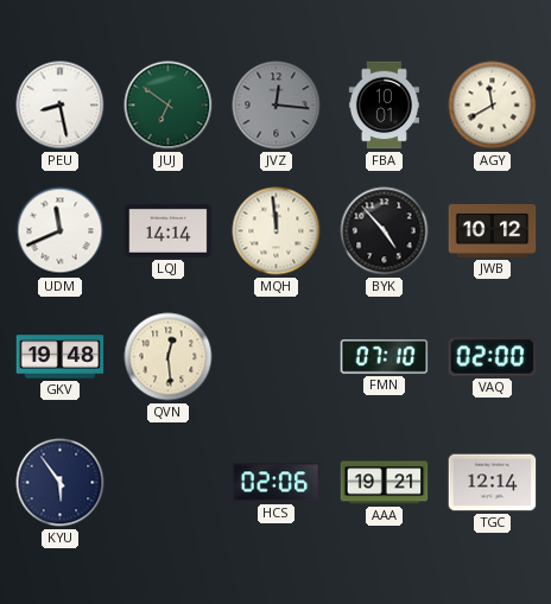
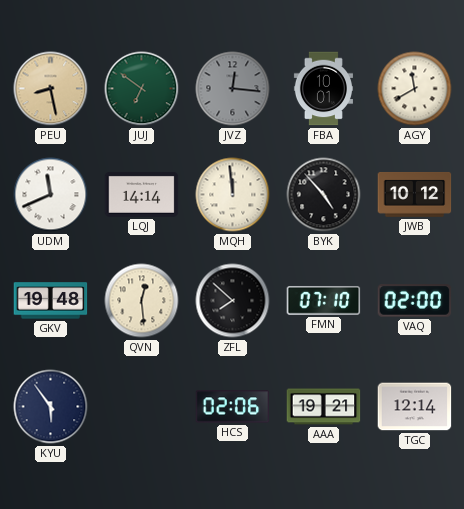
PEU dial: white -> champagne
ZFL: none -> 7:52
